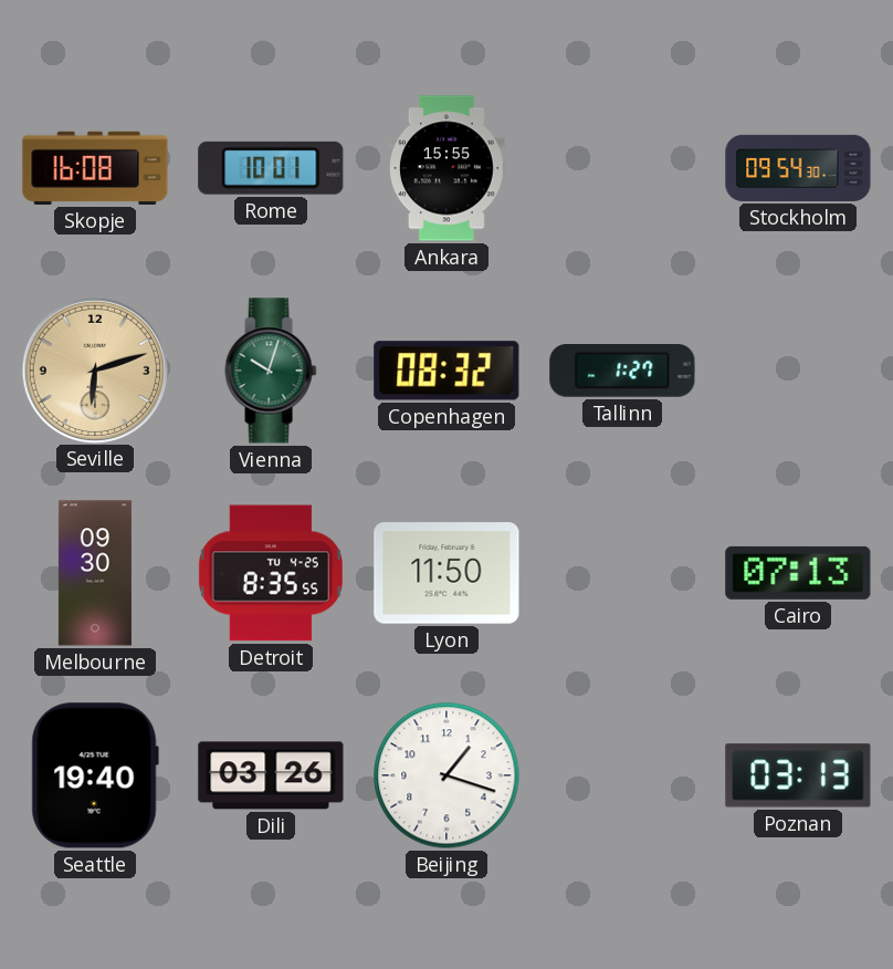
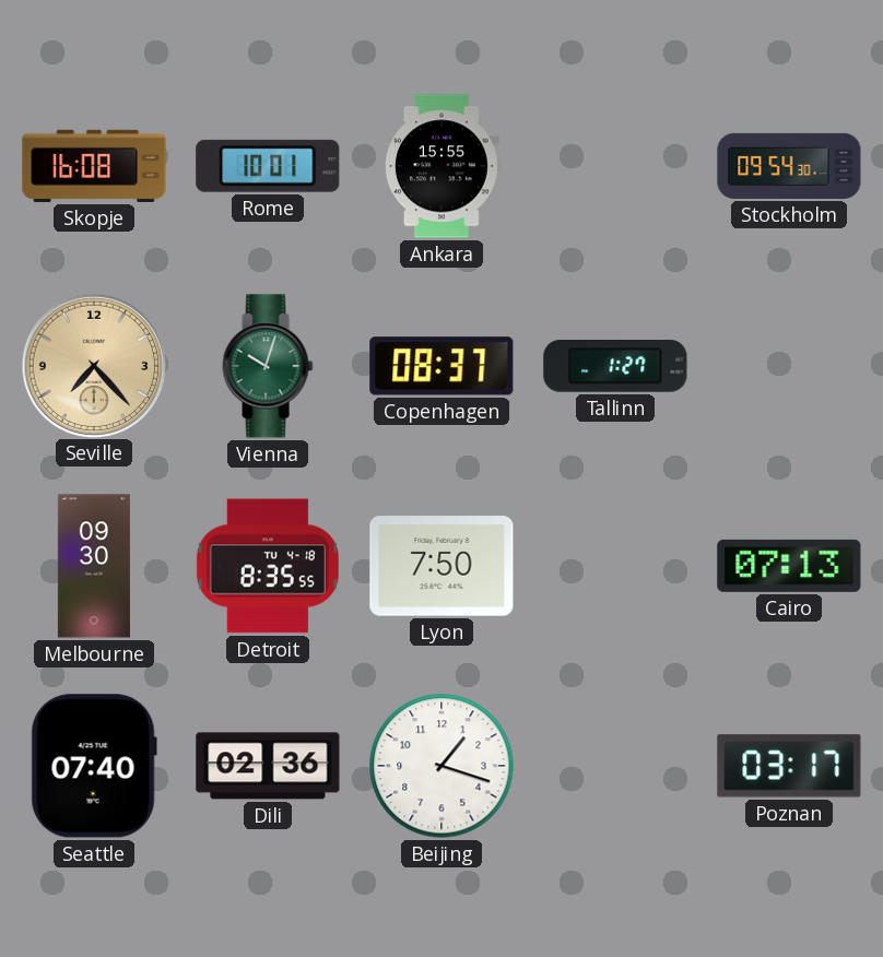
Seville: 6:12 -> 7:23
Copenhagen: 08:32 -> 08:37
Detroit date: TU 4-25 -> TU 4-18
Lyon: 11:50 -> 7:50
Seattle: 19:40 -> 07:40
Dili: 03:26 -> 02:36
Poznan: 03:13 -> 03:17
